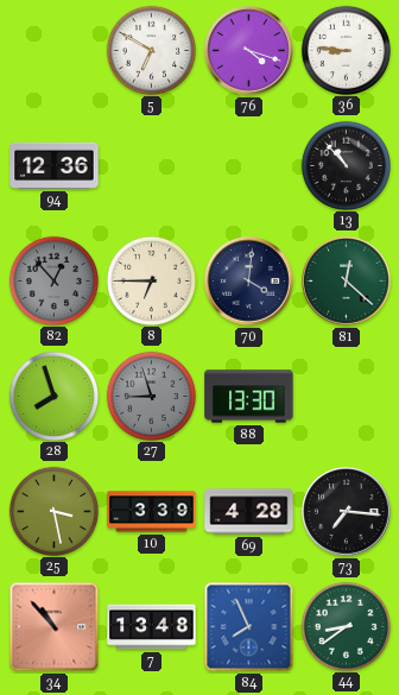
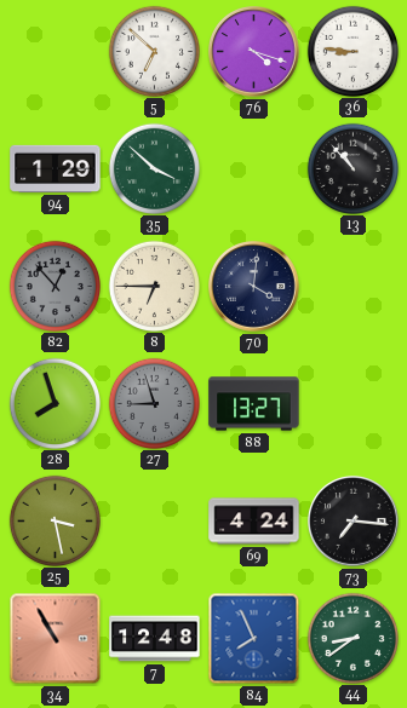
5: 6:50 -> 6:52
94: 12:36 -> 1:29
35: none -> 3:52
81: 12:22 -> none
88: 13:30 -> 13:27
10: 3:39 -> none
69: 4:28 -> 4:24
34: 10:53 -> 10:55
7: 13:48 -> 12:48
